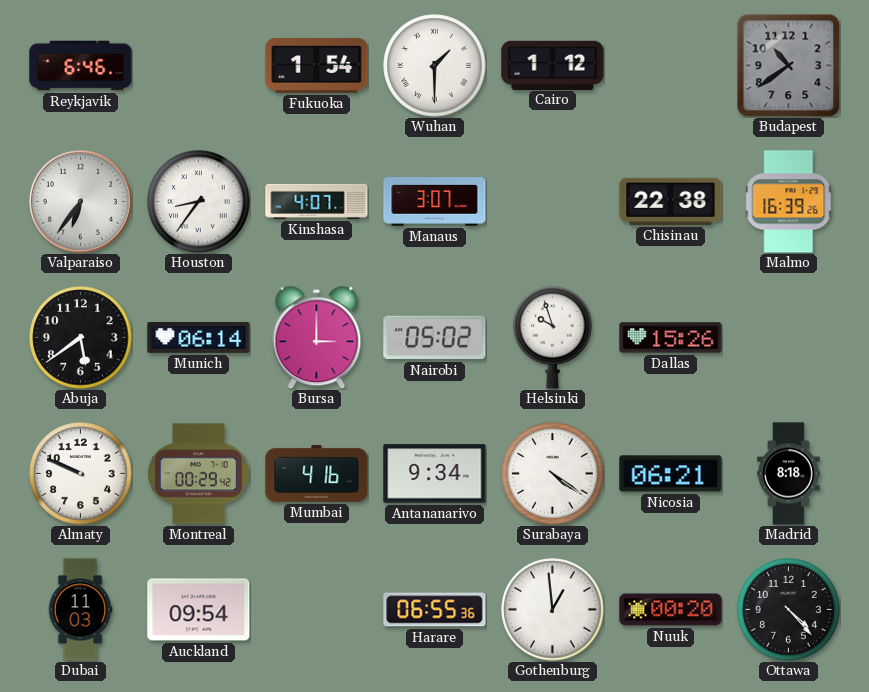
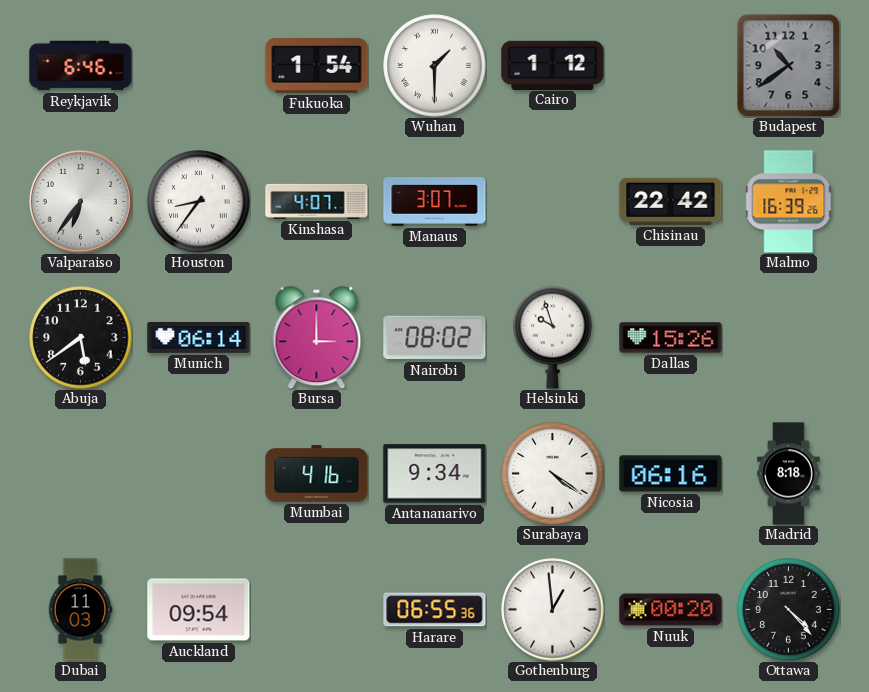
Chisinau: 22:38 -> 22:42
Nairobi: 05:02 -> 08:02
Almaty: 9:49 -> none
Montreal: 00:29 -> none
Nicosia: 06:21 -> 06:16
